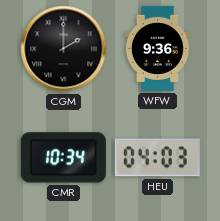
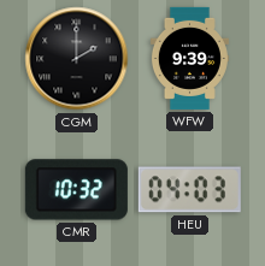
WFW: 9:36 -> 9:39
CMR: 10:34 -> 10:32
